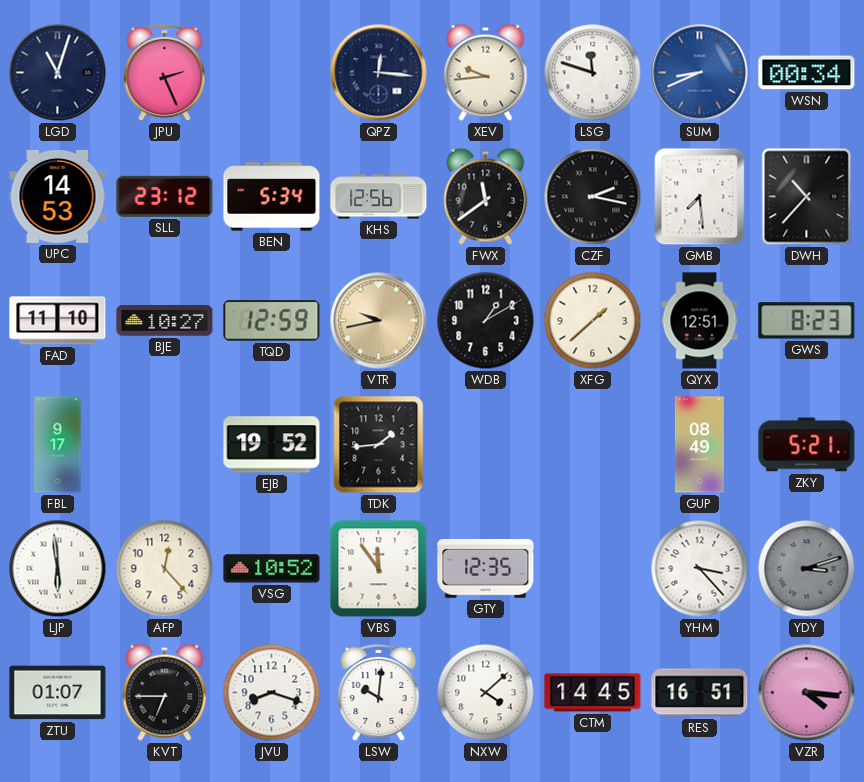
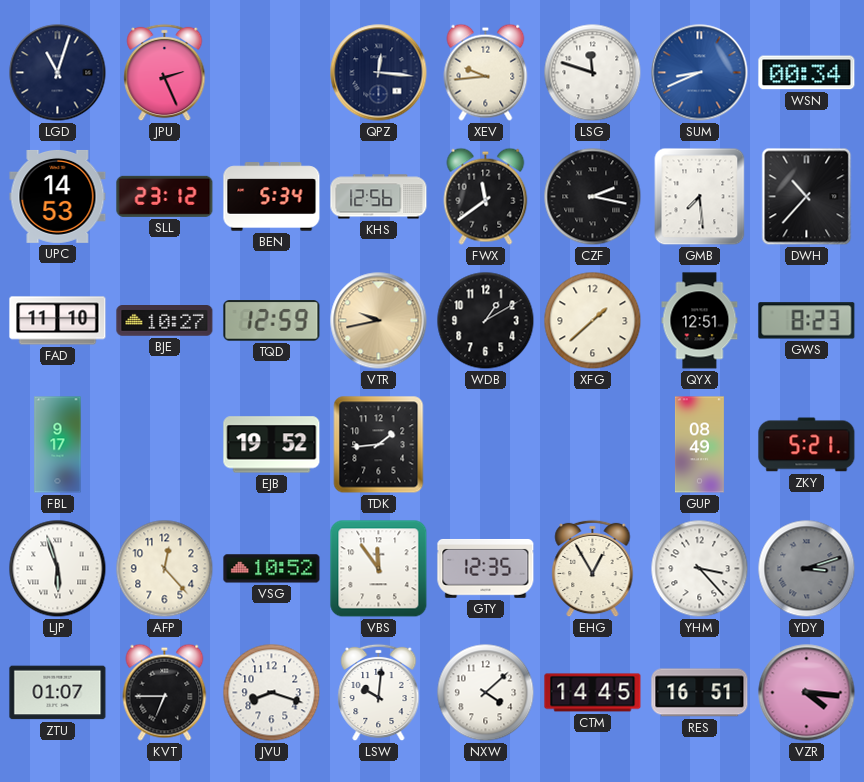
LJP: 5:59 -> 5:57
EHG: none -> 12:55
